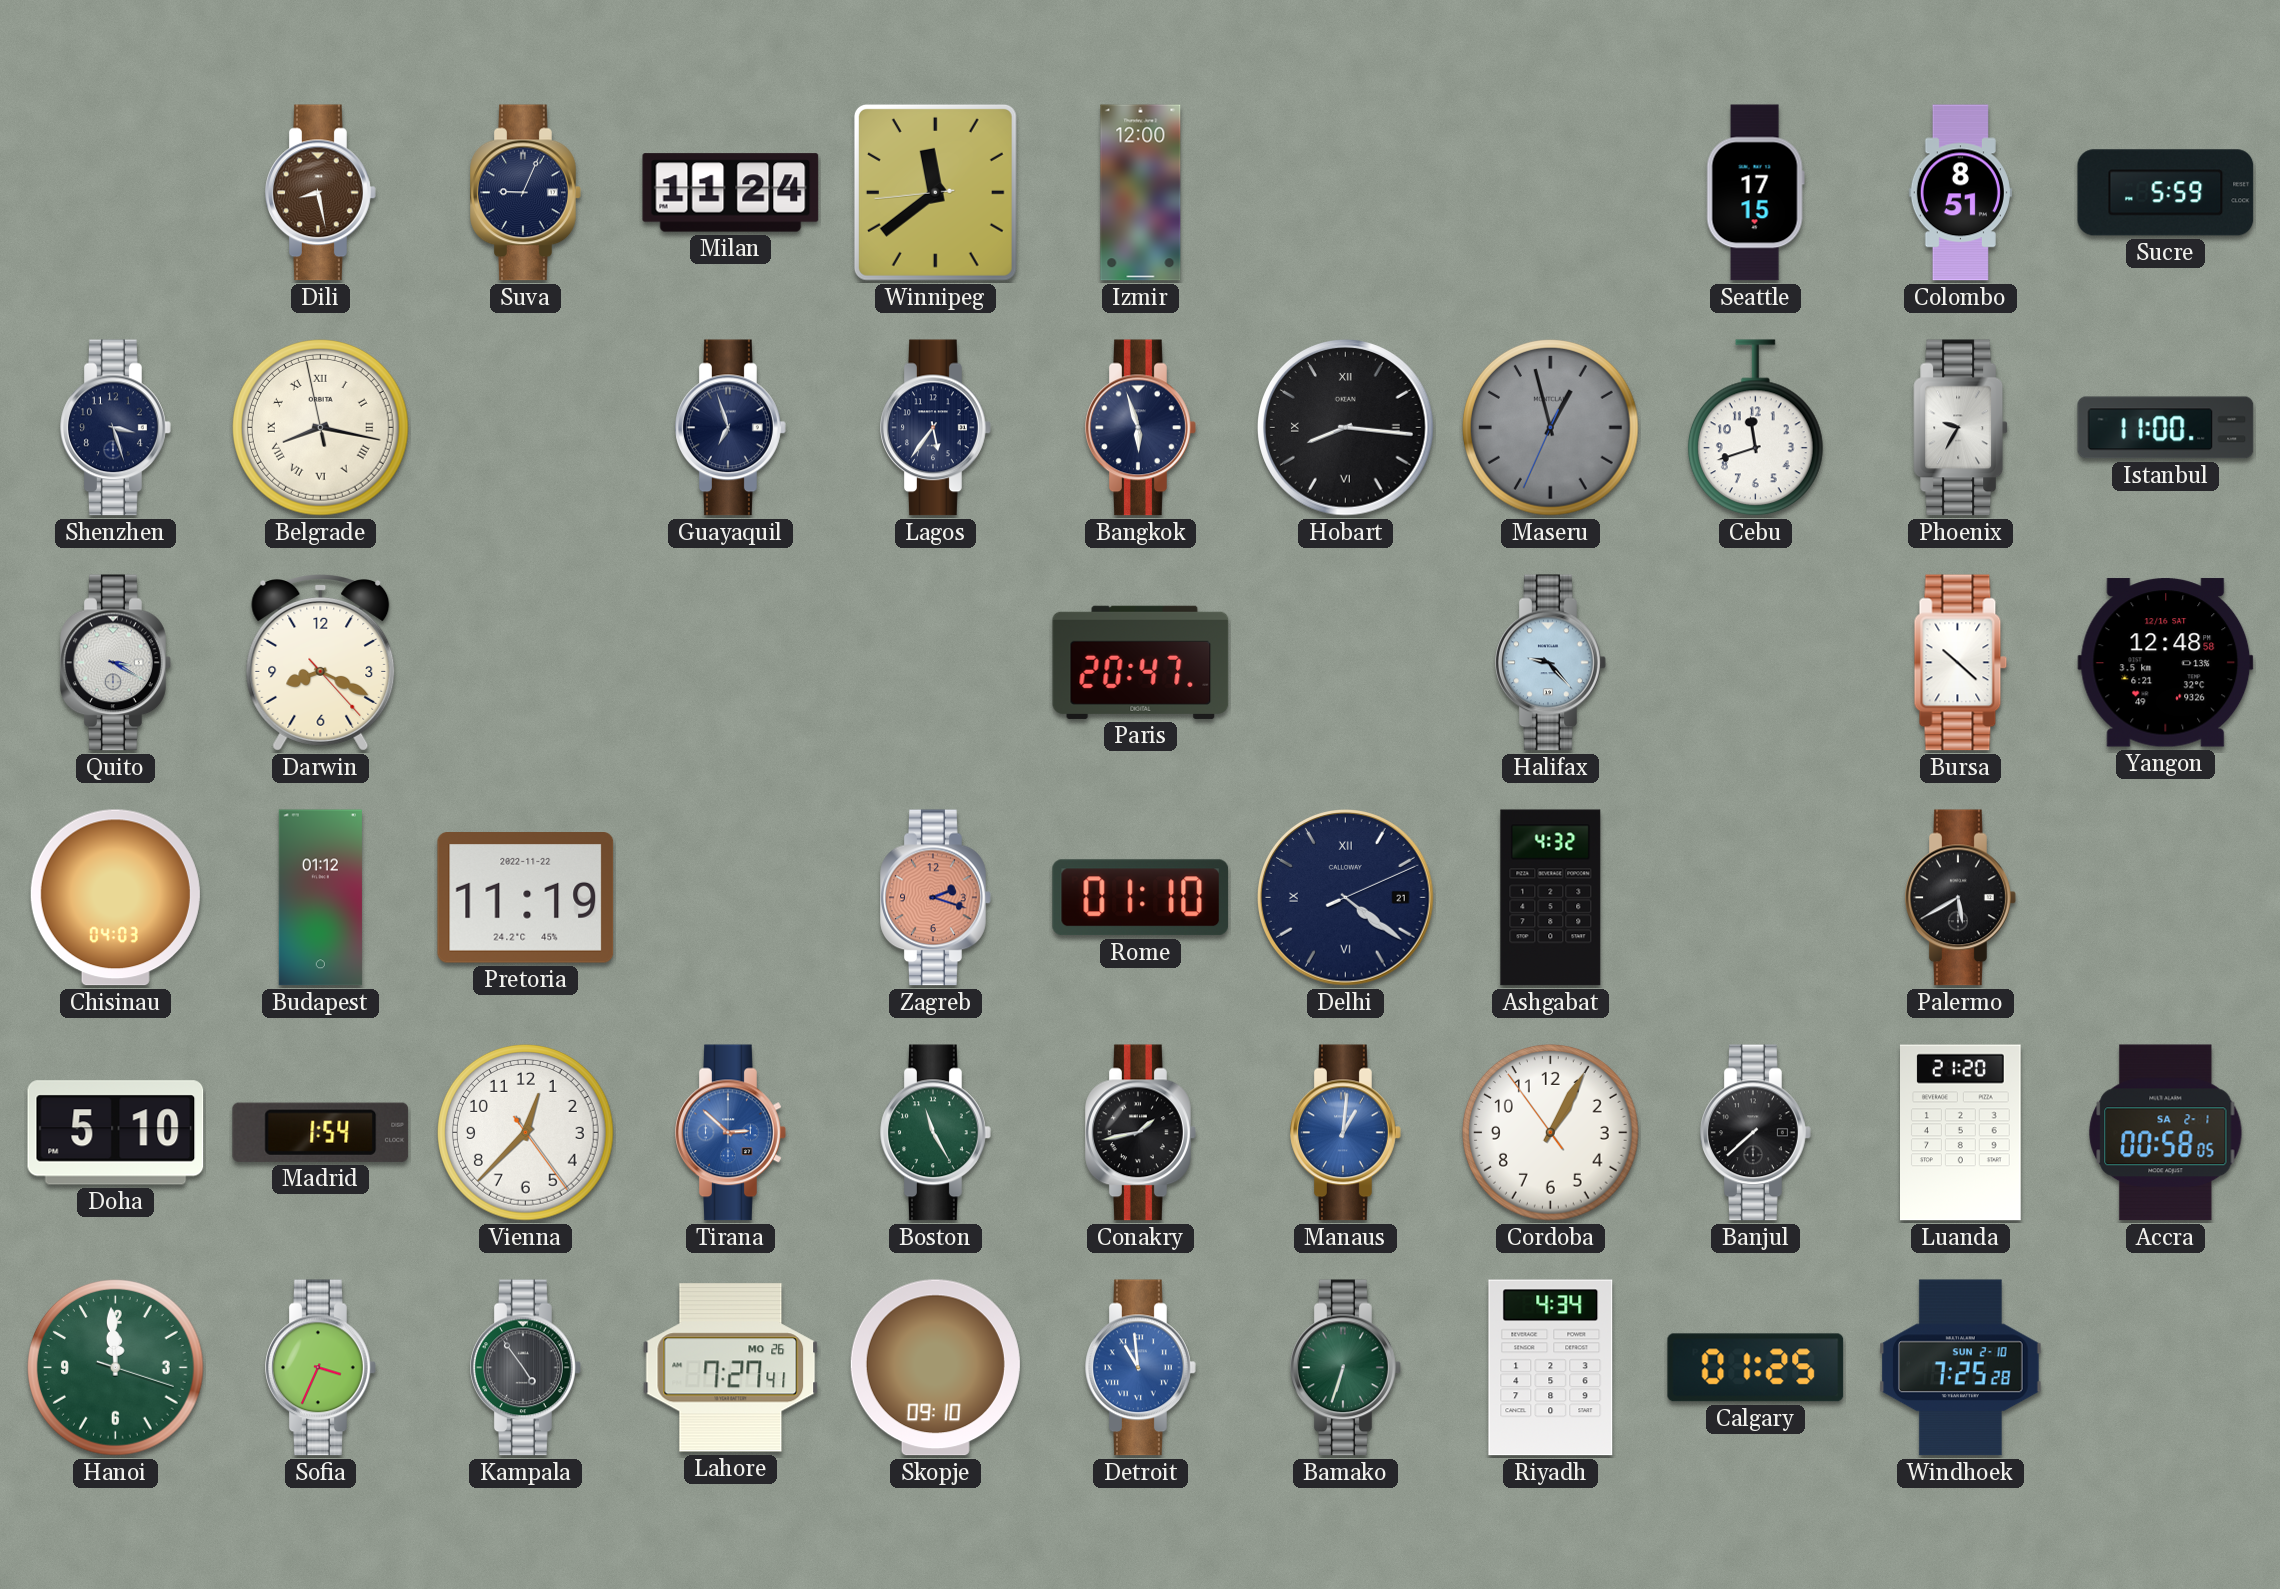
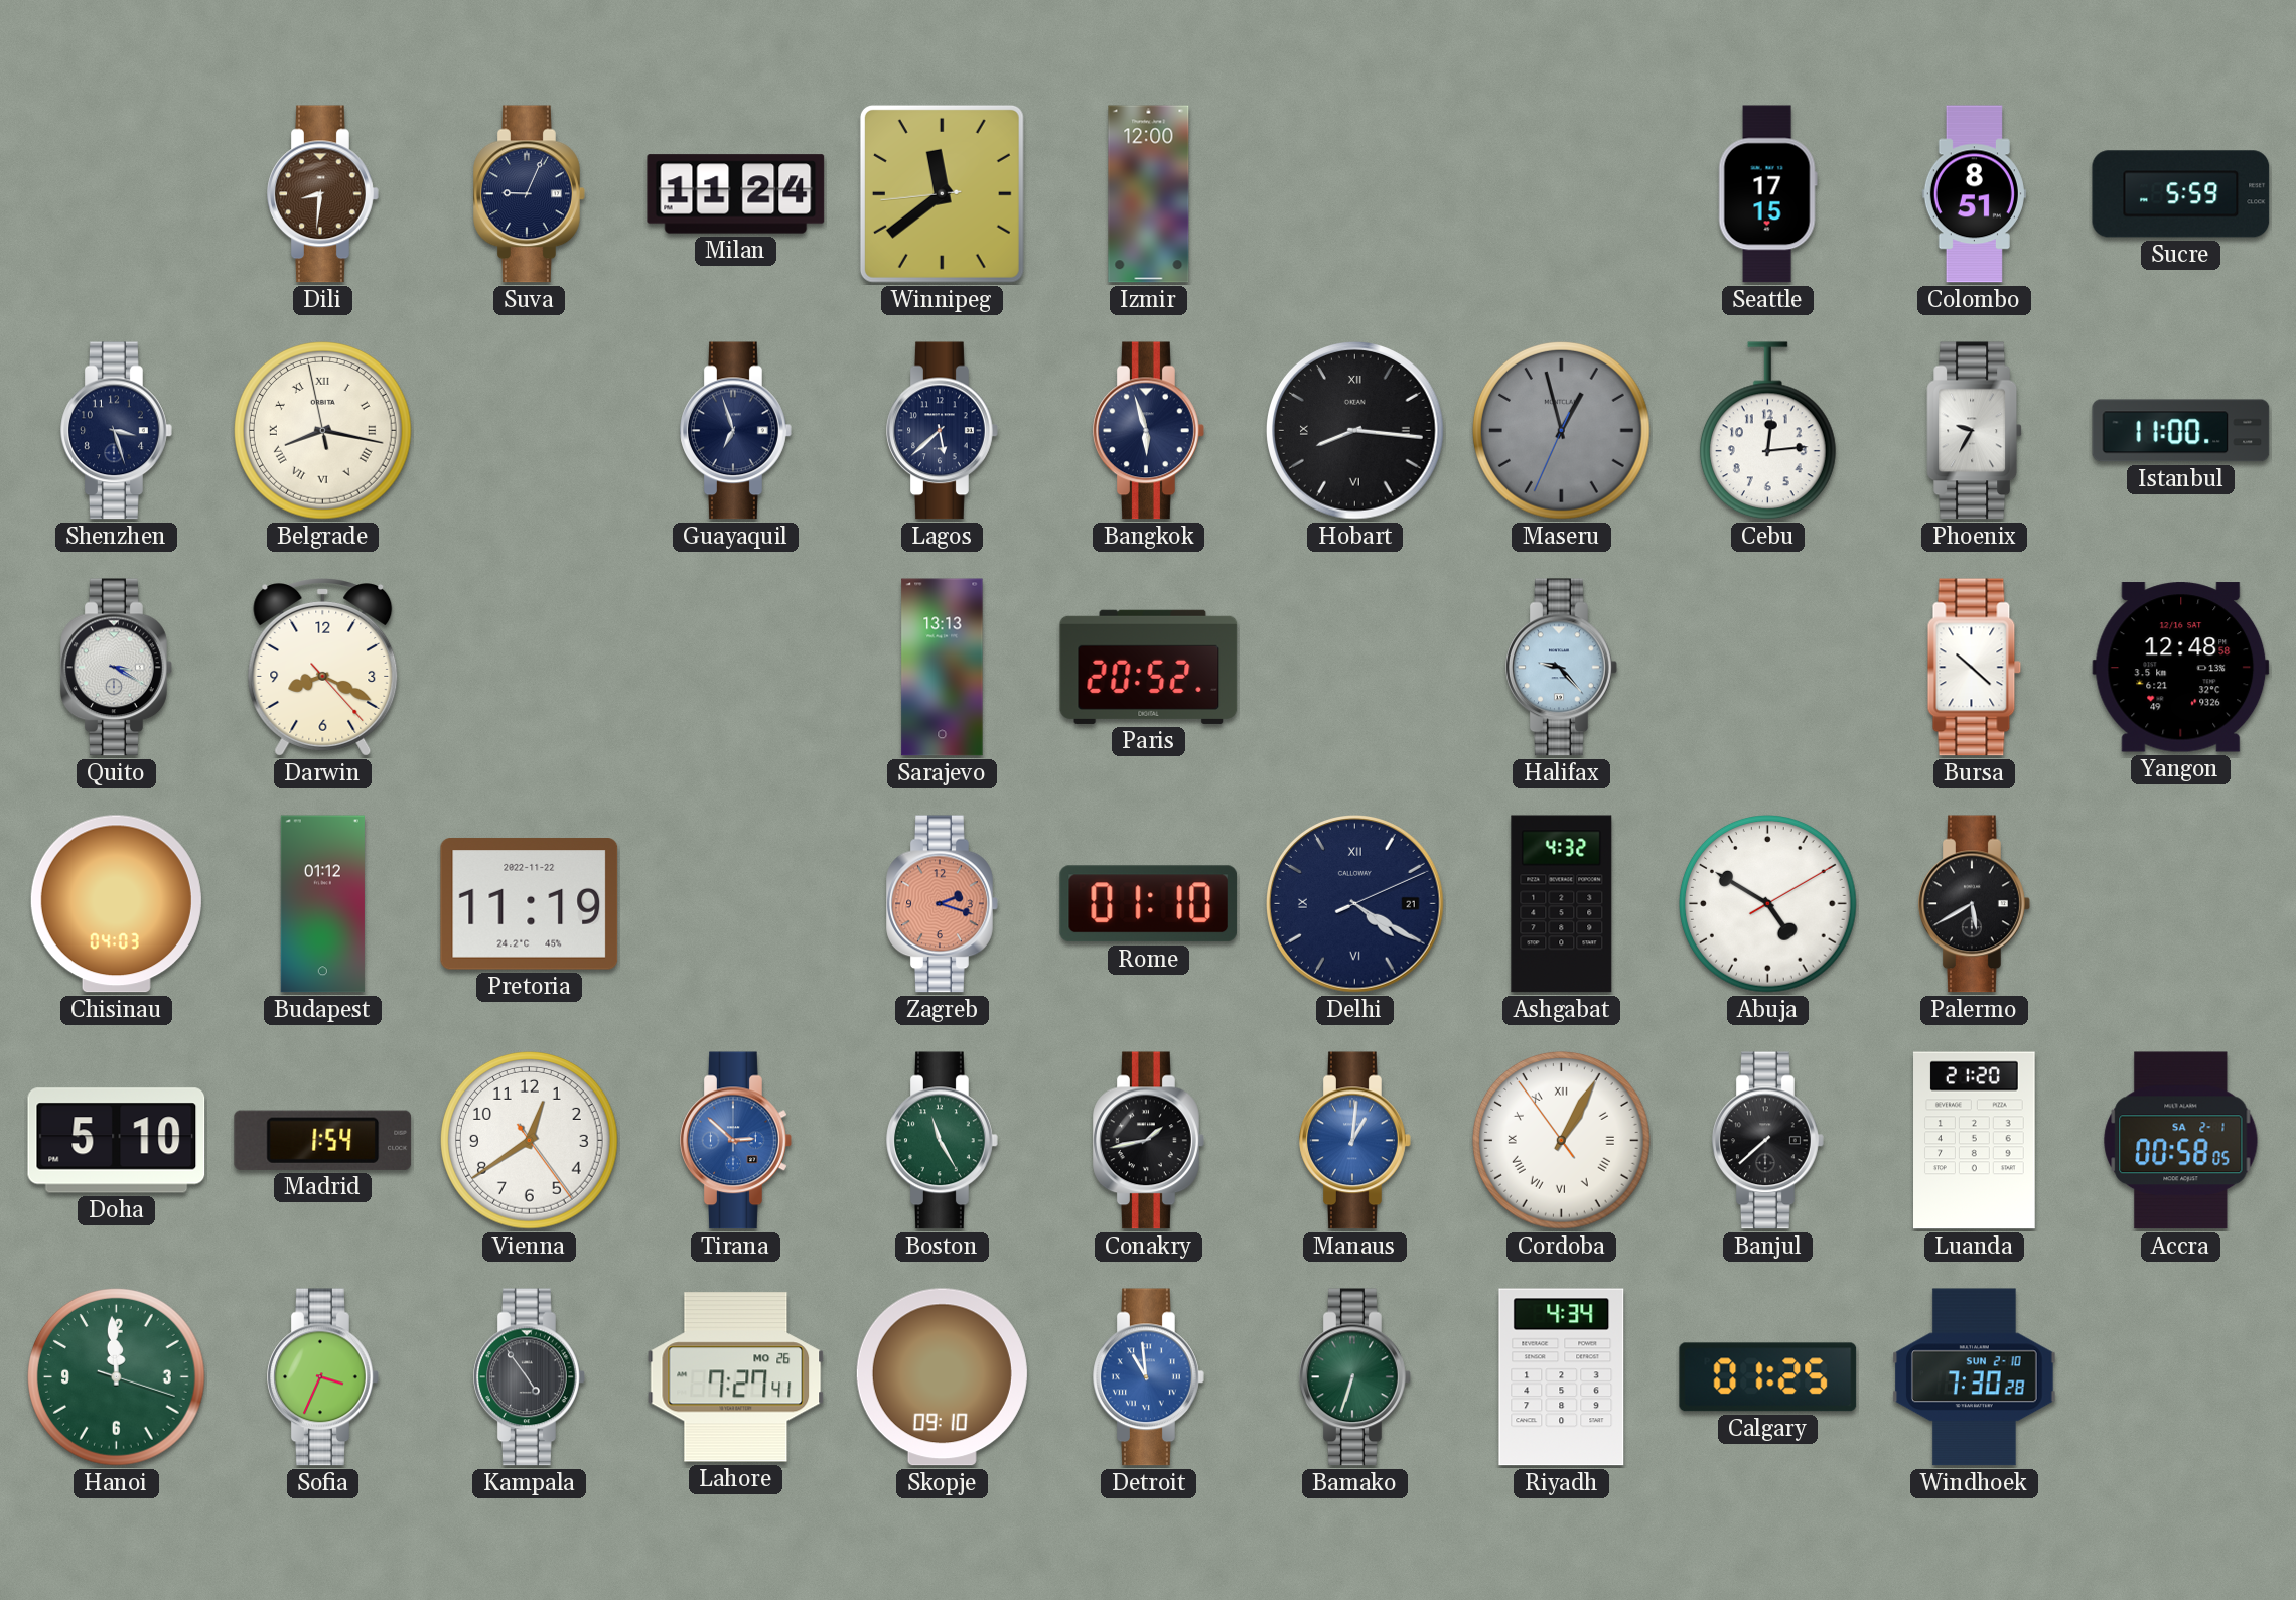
Dili: 8:28 -> 8:31
Lagos: 5:36 -> 5:38
Cebu: 11:42 -> 12:14
Sarajevo: none -> 13:13
Paris: 20:47 -> 20:52
Delhi: 4:21 -> 4:20
Abuja: none -> 4:50
Vienna: 12:37 -> 12:39
Cordoba numerals: Arabic -> Roman
Windhoek: 7:25 -> 7:30
